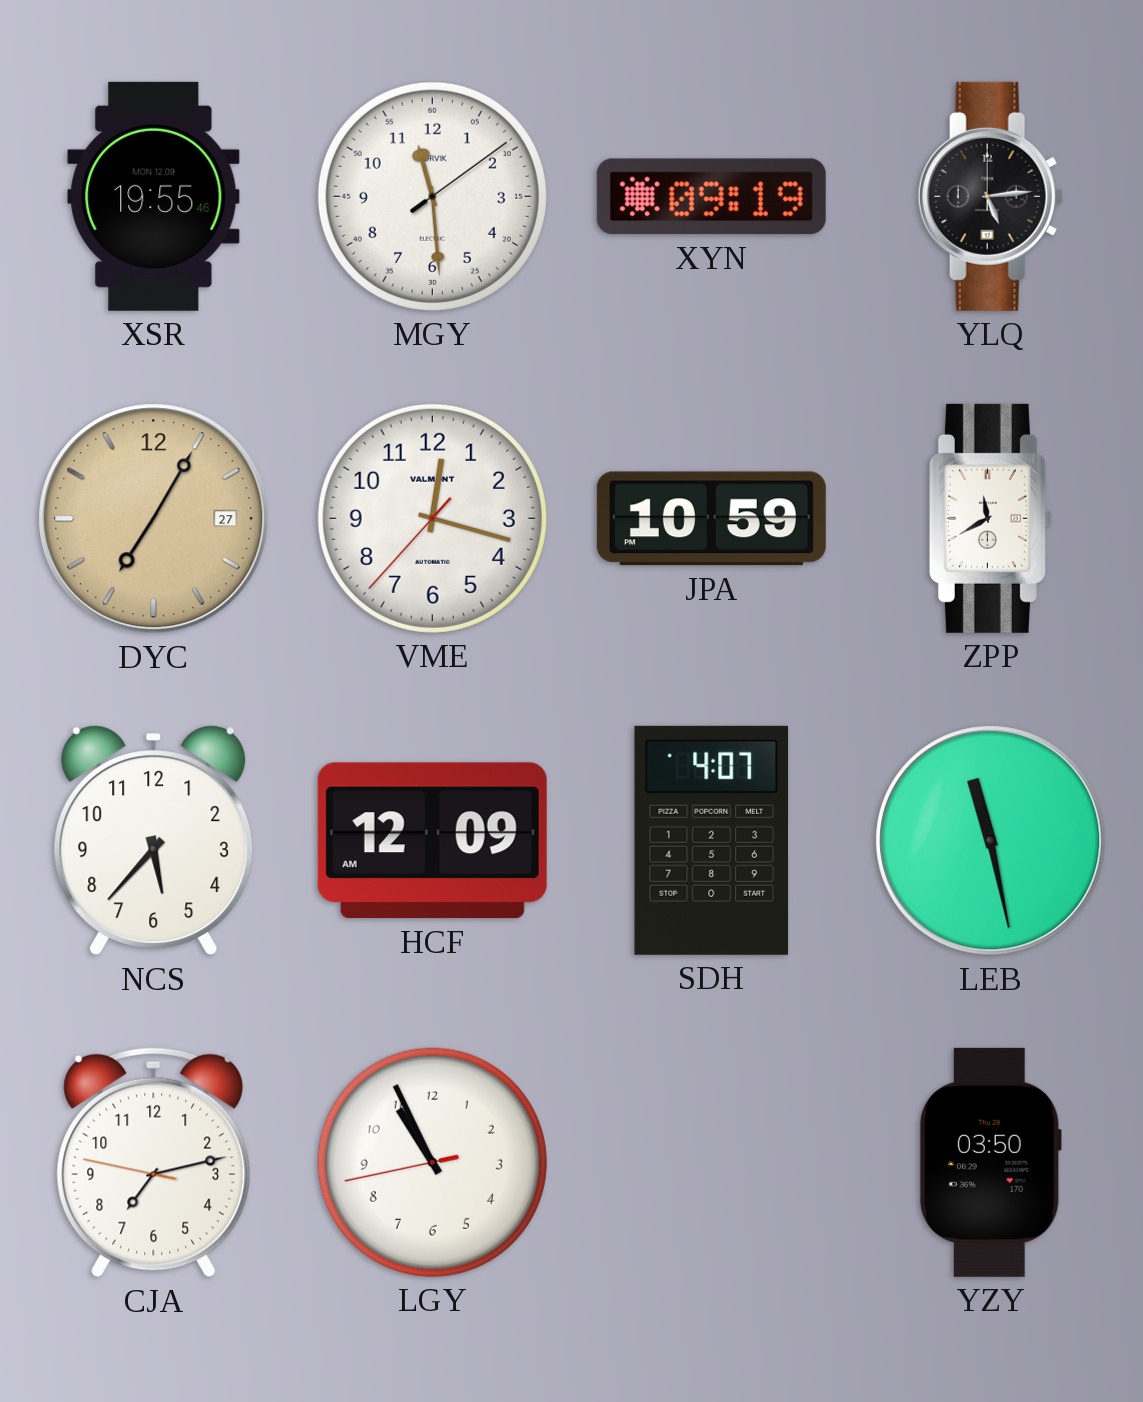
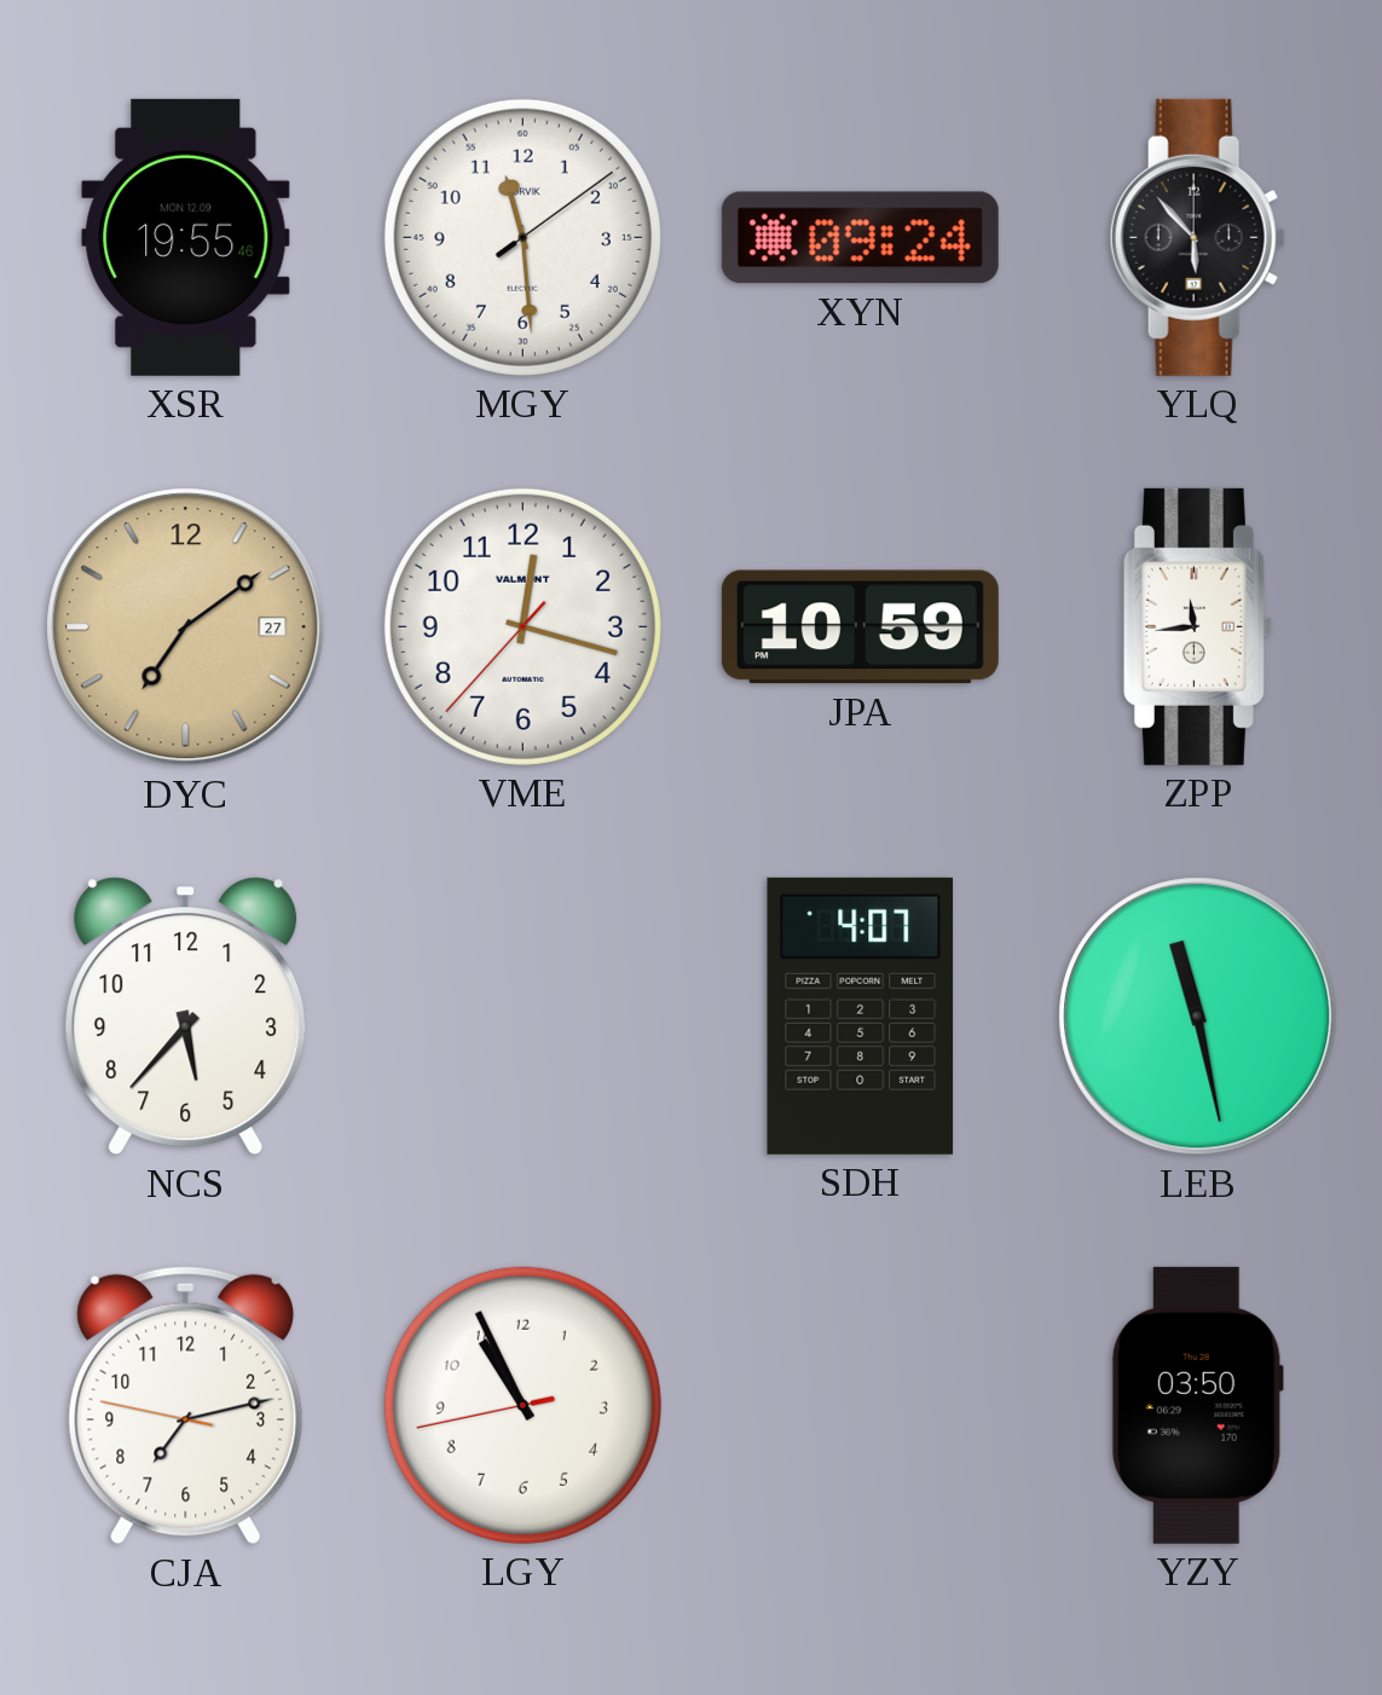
XYN: 09:19 -> 09:24
YLQ: 5:14 -> 5:53
DYC: 7:05 -> 7:09
ZPP: 11:40 -> 11:44
HCF: 12:09 -> none
